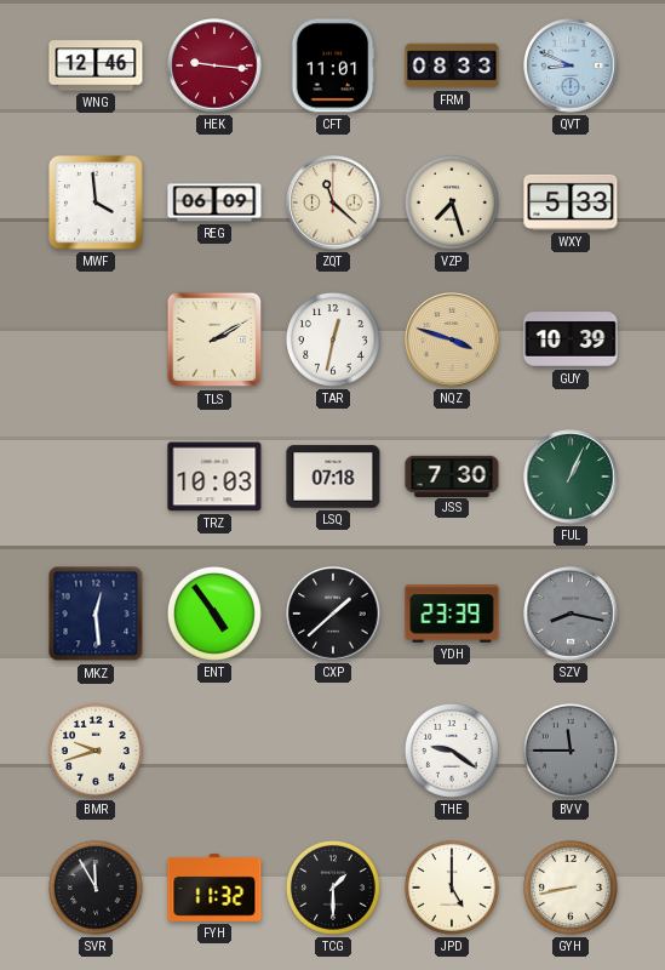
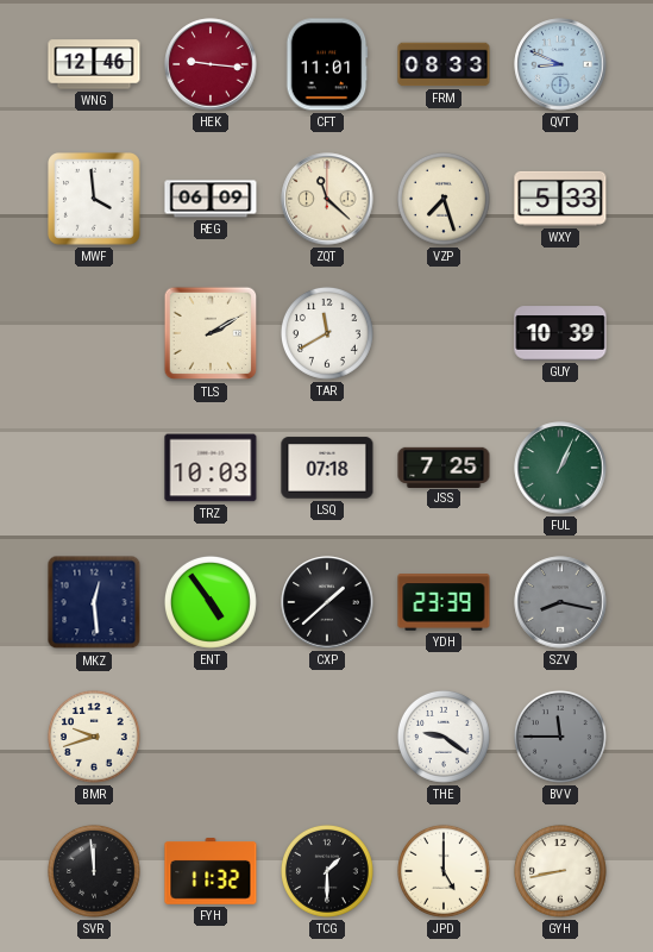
TAR: 12:32 -> 11:40
NQZ: 3:48 -> none
JSS: 7:30 -> 7:25
SVR: 11:55 -> 11:59
